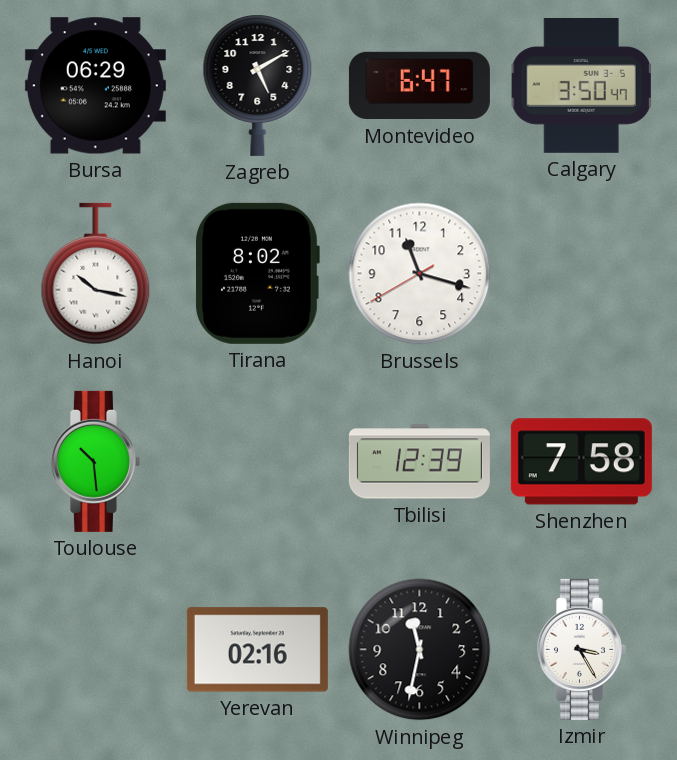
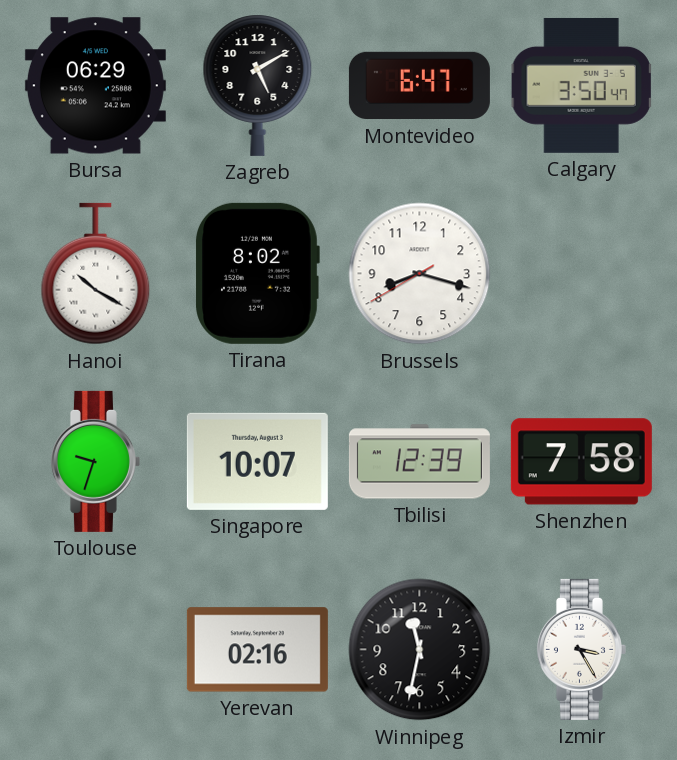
Hanoi: 10:17 -> 10:20
Brussels: 11:17 -> 8:17
Toulouse: 10:29 -> 9:33
Singapore: none -> 10:07
